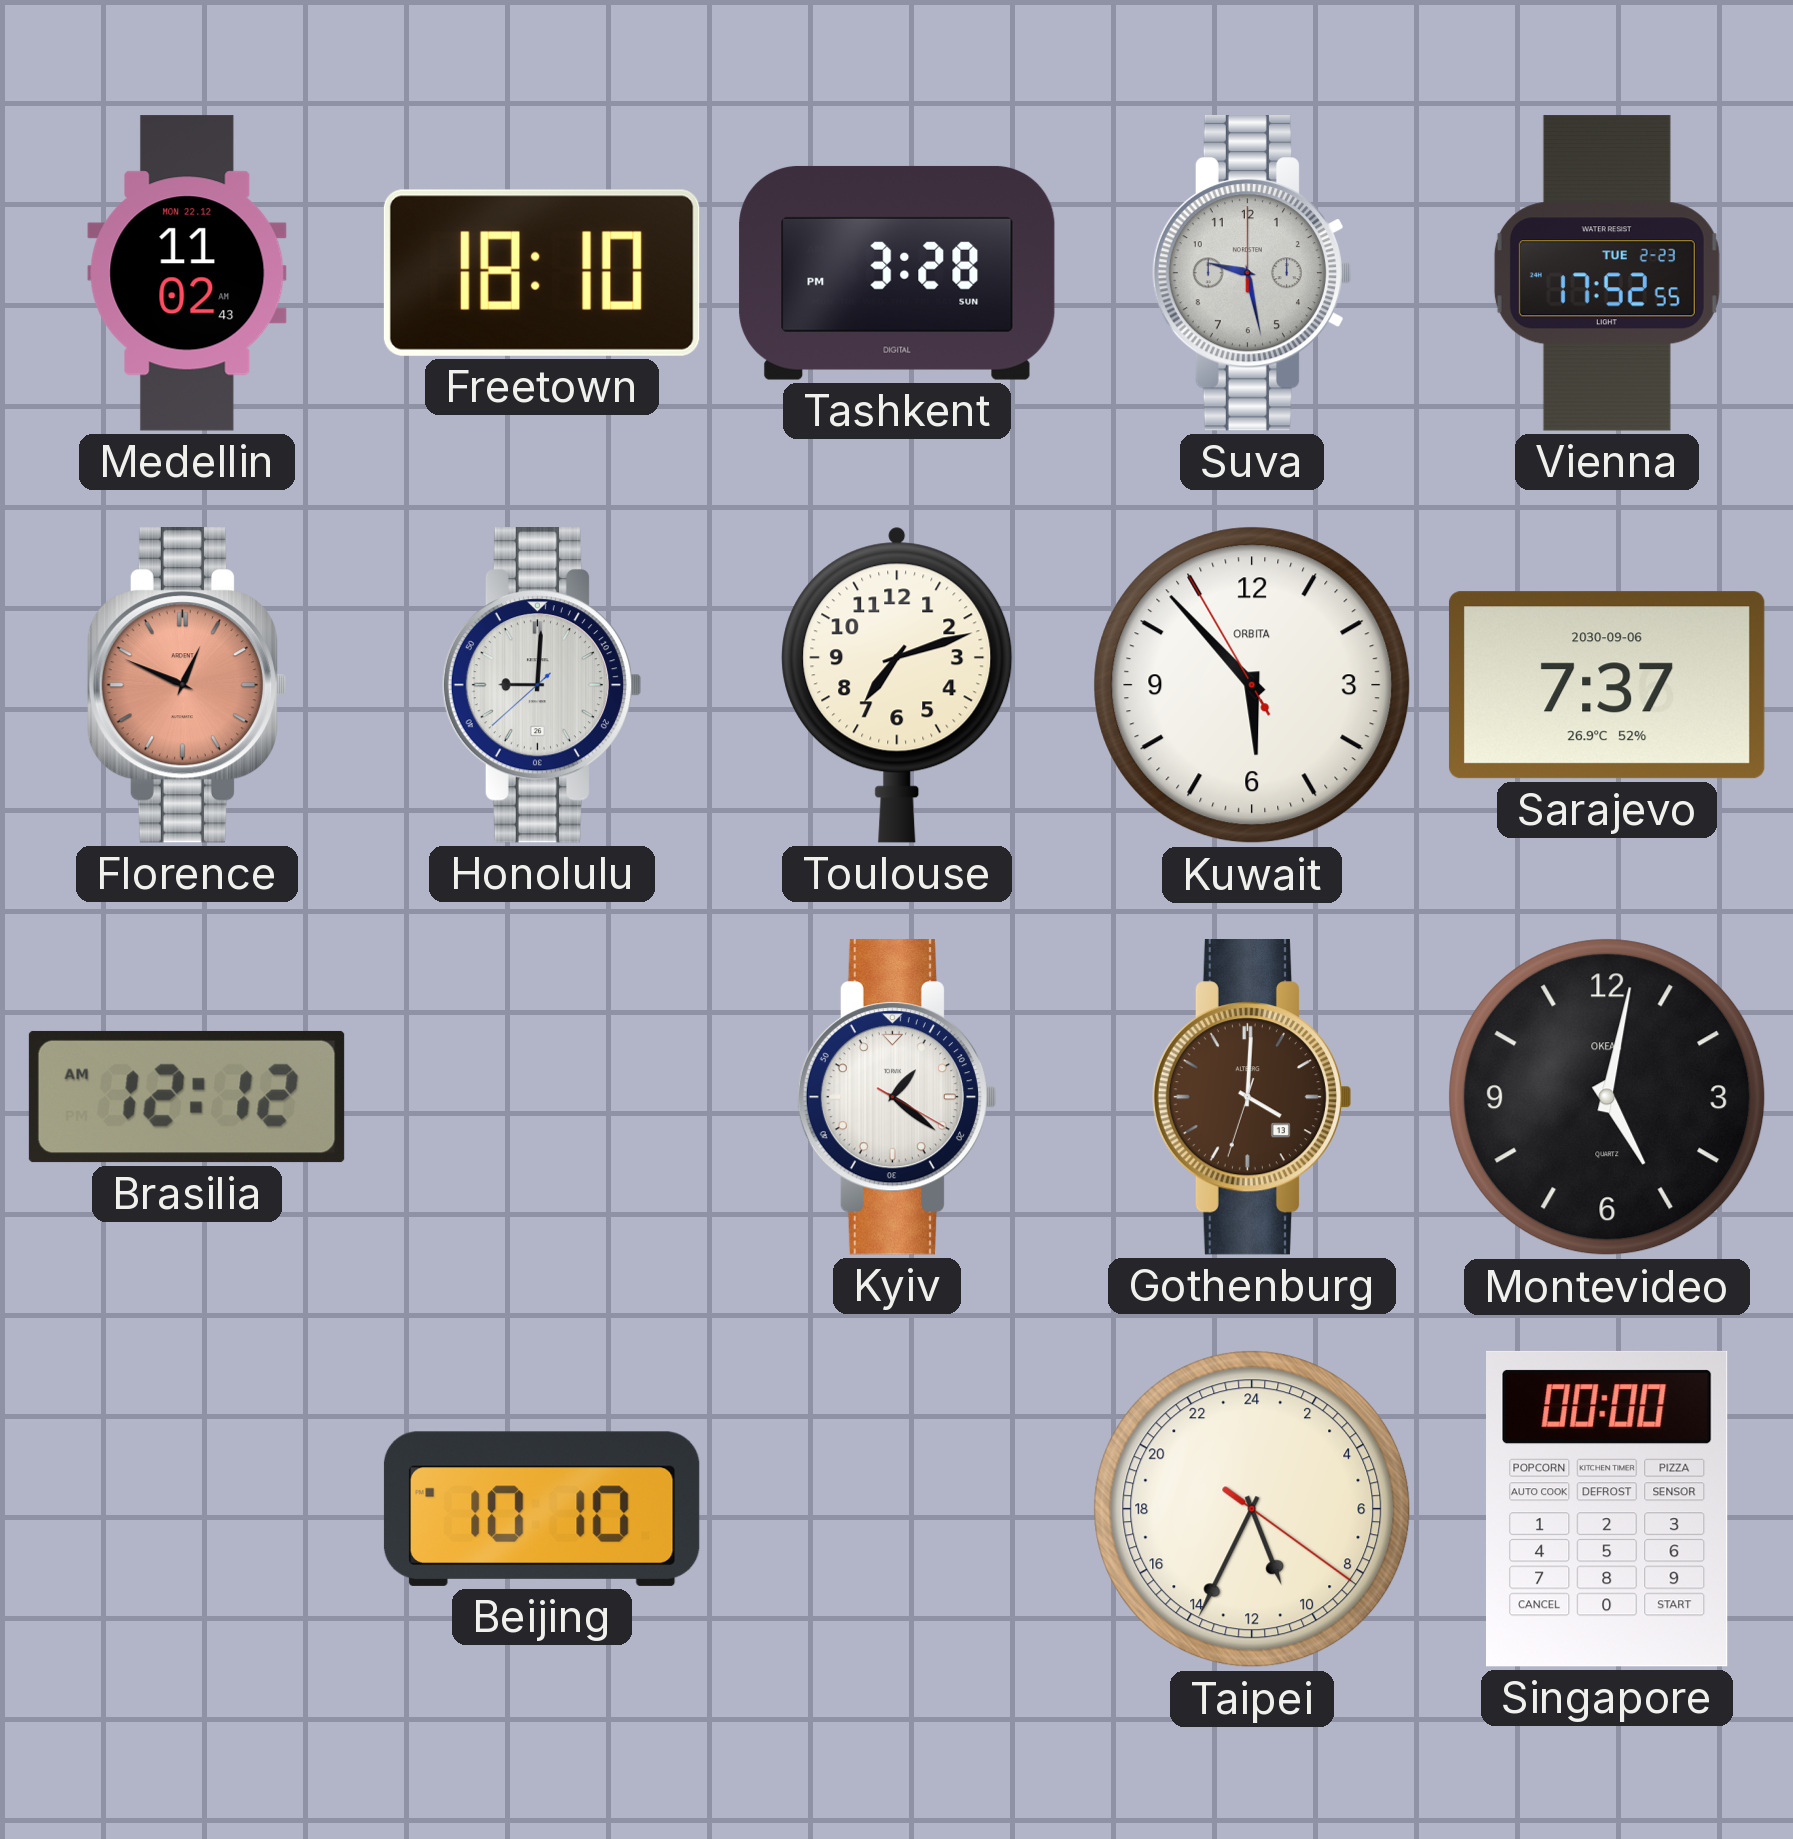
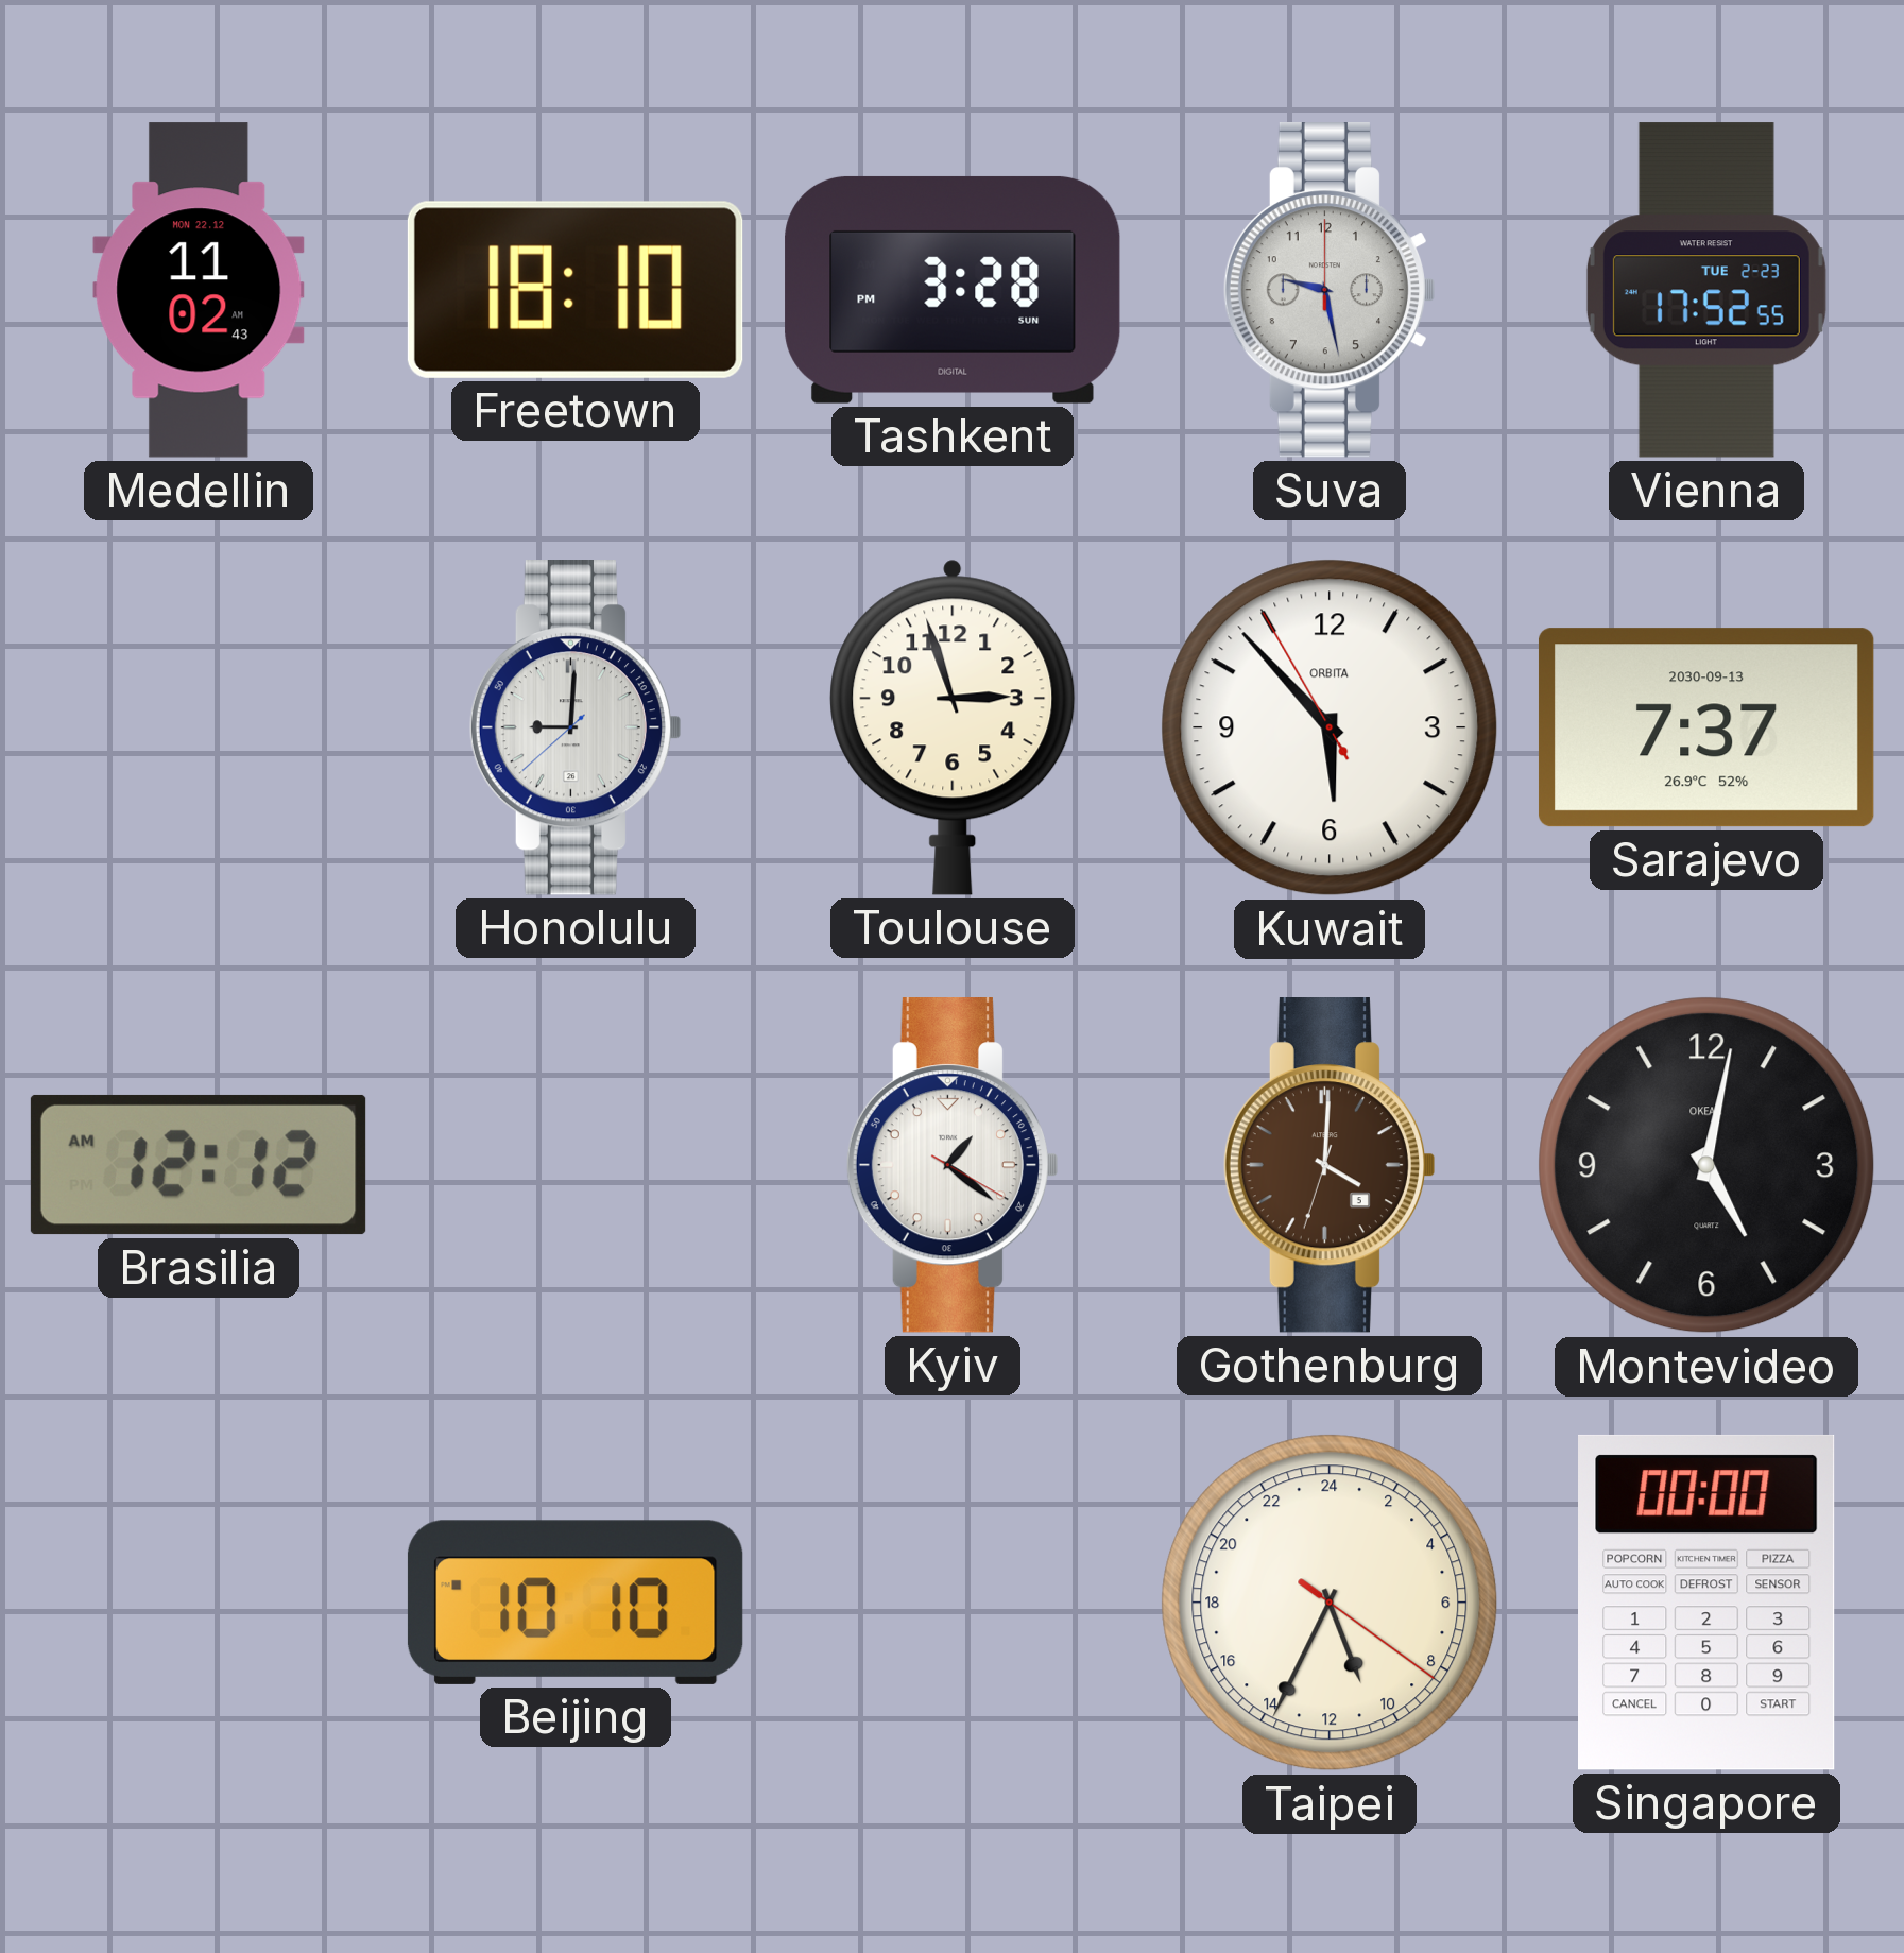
Florence: 12:49 -> none
Toulouse: 7:12 -> 2:57
Sarajevo date: 2030-09-06 -> 2030-09-13
Gothenburg date: 13 -> 5
